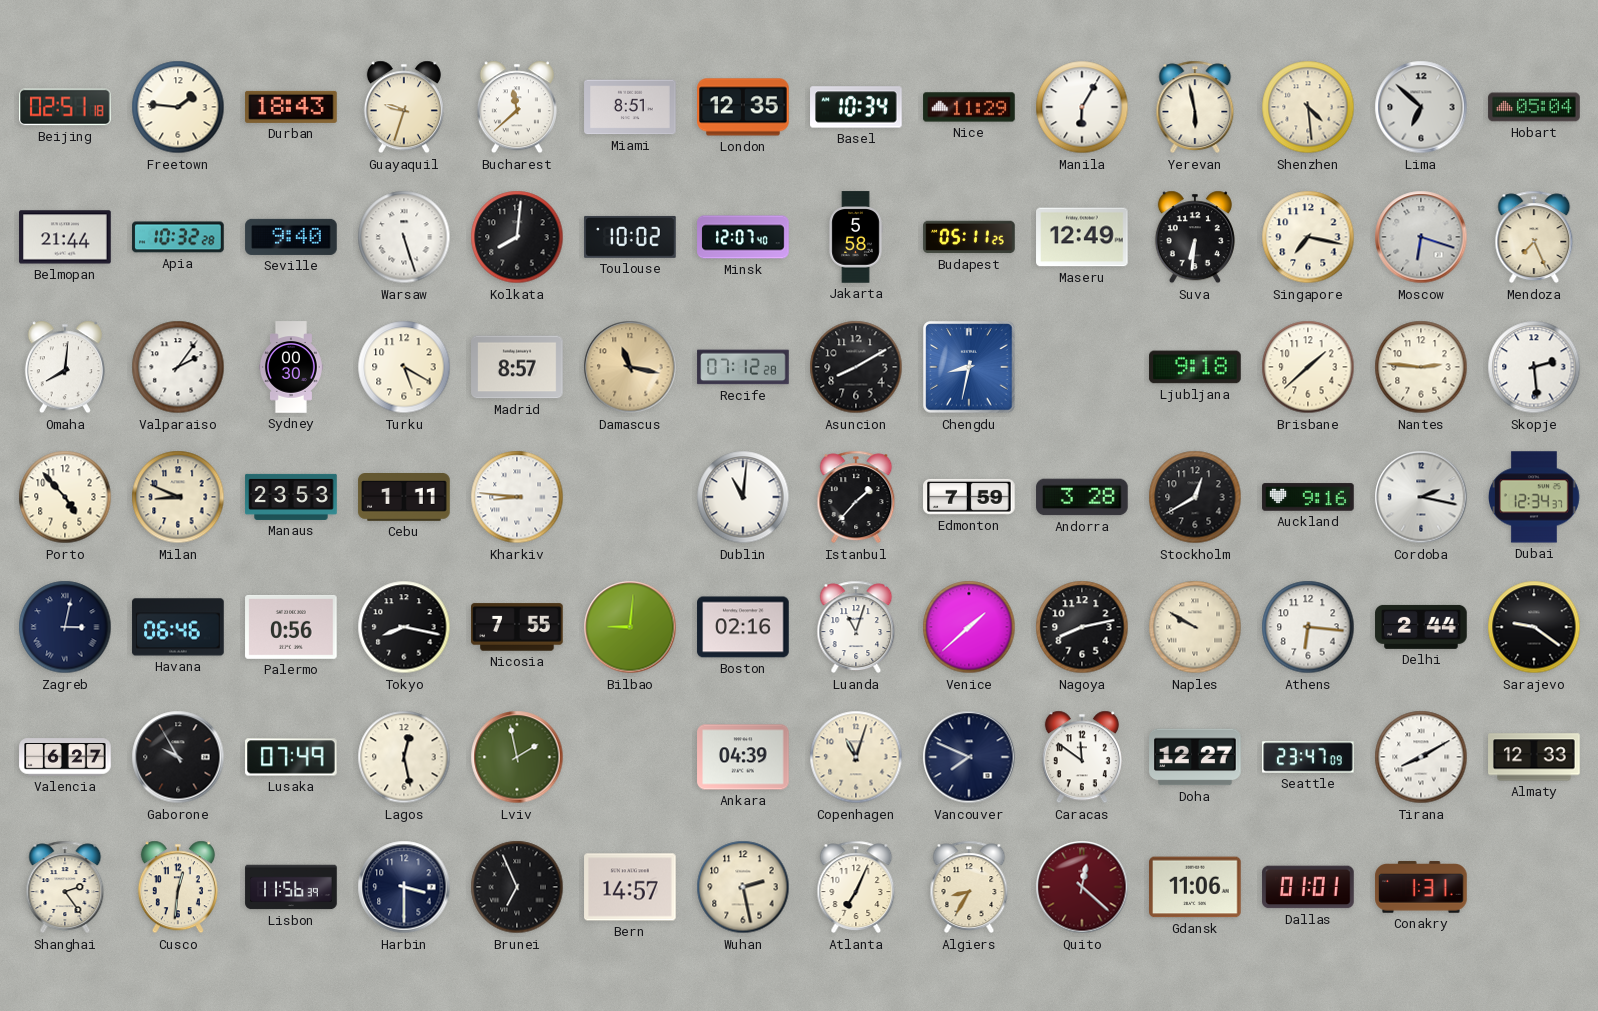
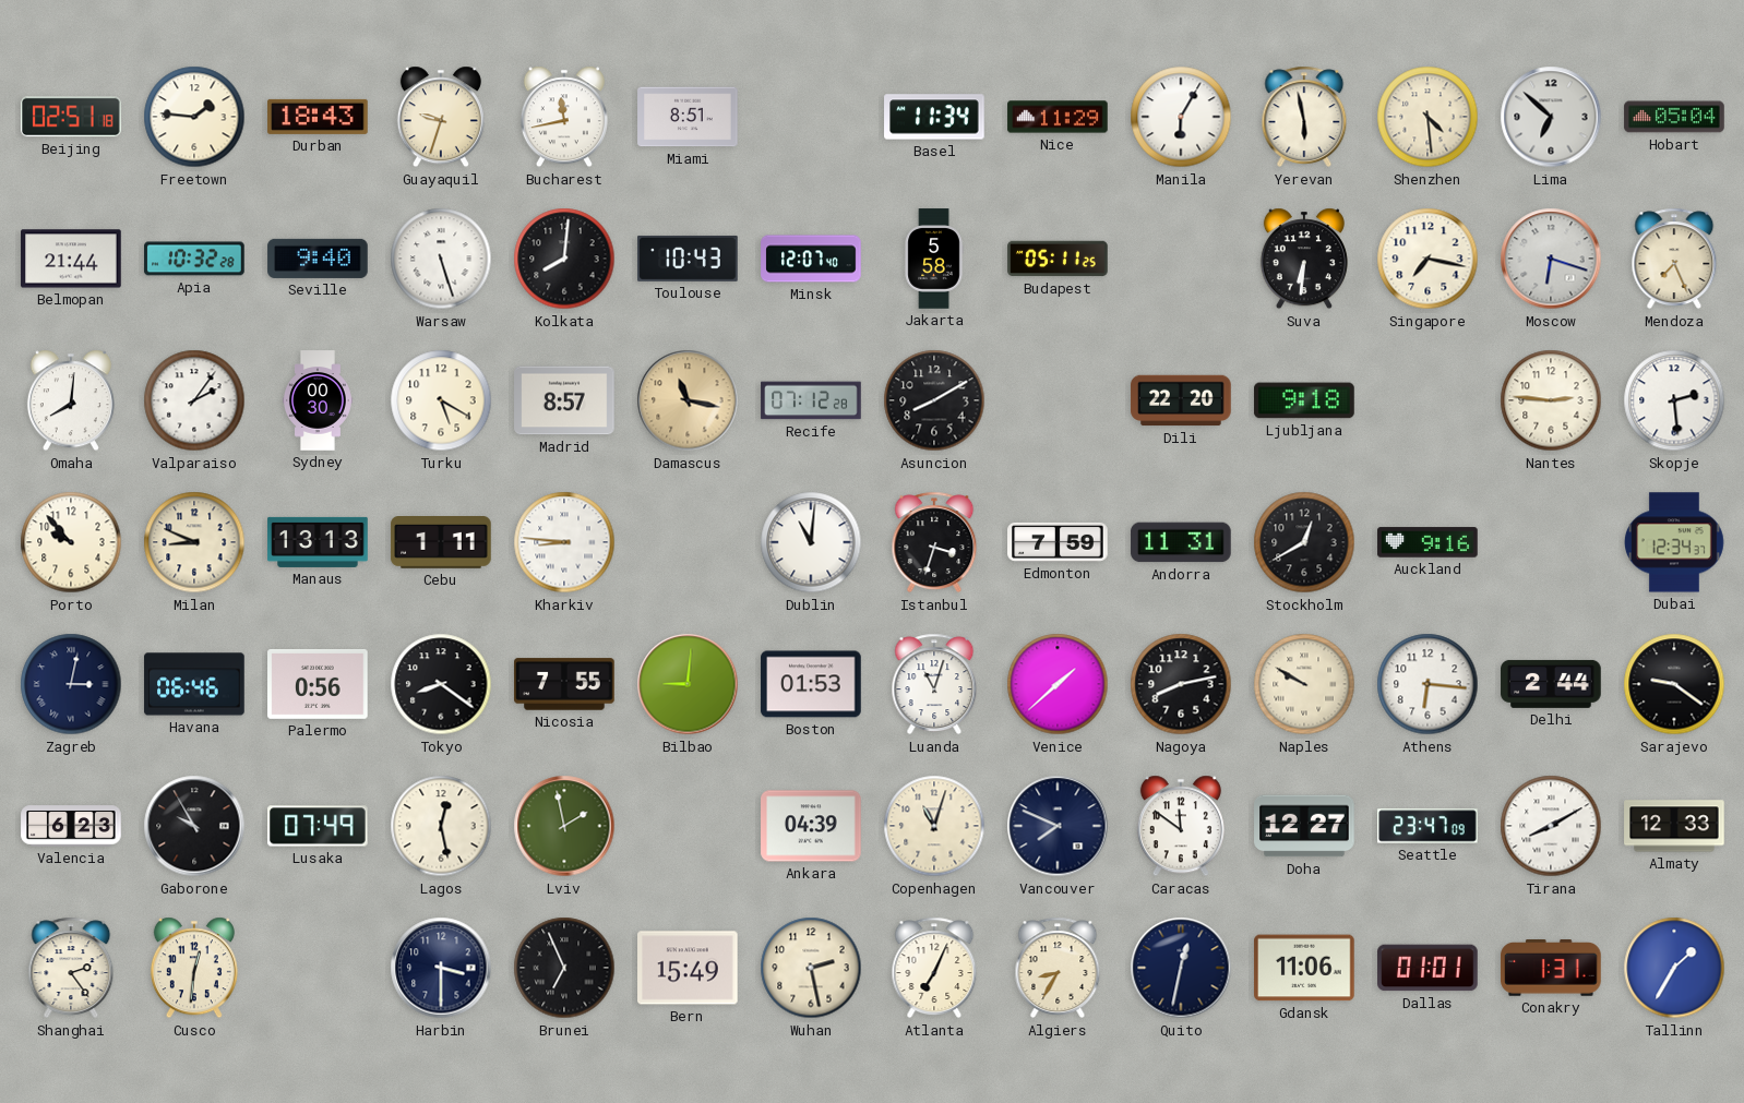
Bucharest: 11:38 -> 11:43
London: 12:35 -> none
Basel: 10:34 -> 11:34
Toulouse: 10:02 -> 10:43
Maseru: 12:49 -> none
Chengdu: 8:32 -> none
Dili: none -> 22:20
Brisbane: 1:38 -> none
Porto: 4:53 -> 9:53
Manaus: 23:53 -> 13:13
Istanbul: 1:37 -> 3:33
Andorra: 3:28 -> 11:31
Cordoba: 2:17 -> none
Tokyo: 8:17 -> 8:21
Boston: 02:16 -> 01:53
Valencia: 6:27 -> 6:23
Lisbon: 11:56 -> none
Bern: 14:57 -> 15:49
Quito: 12:22 -> 12:32
Quito dial: burgundy -> navy
Tallinn: none -> 1:35
